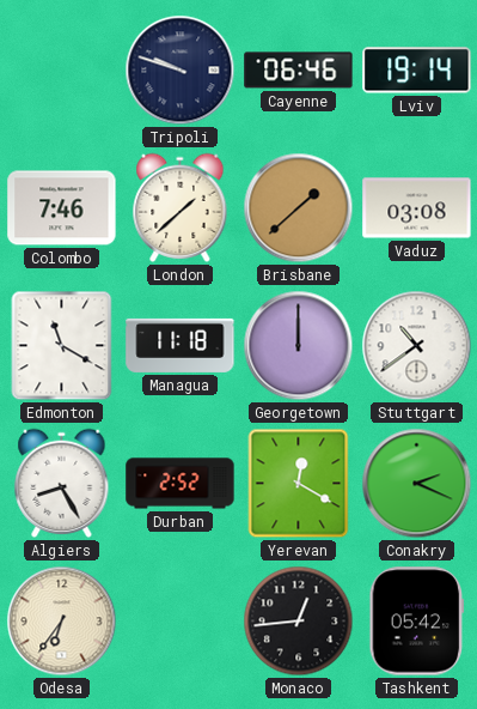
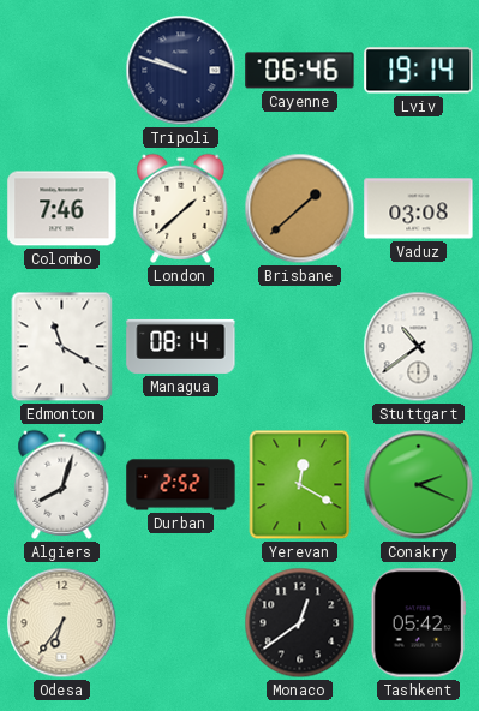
Managua: 11:18 -> 08:14
Georgetown: 12:00 -> none
Algiers: 8:25 -> 8:03
Monaco: 12:44 -> 12:39
